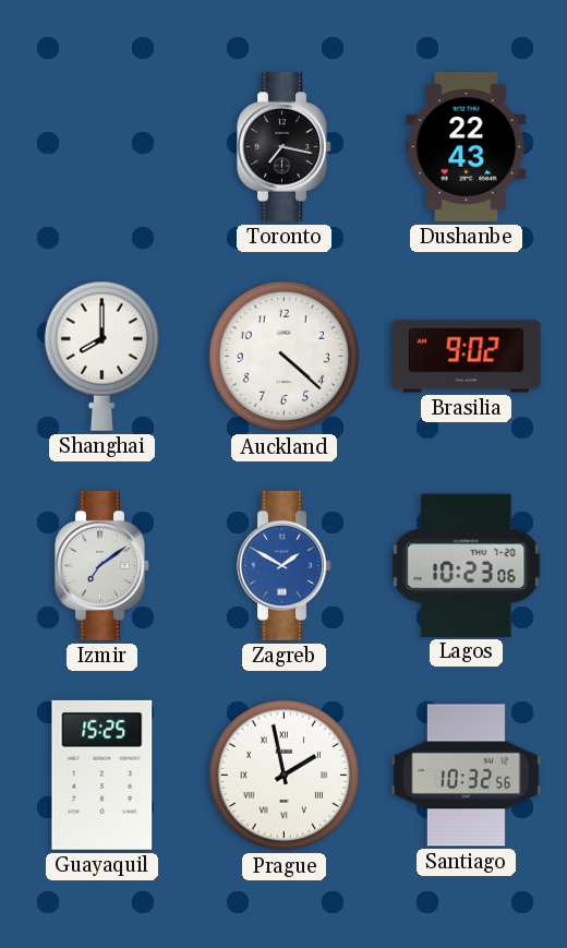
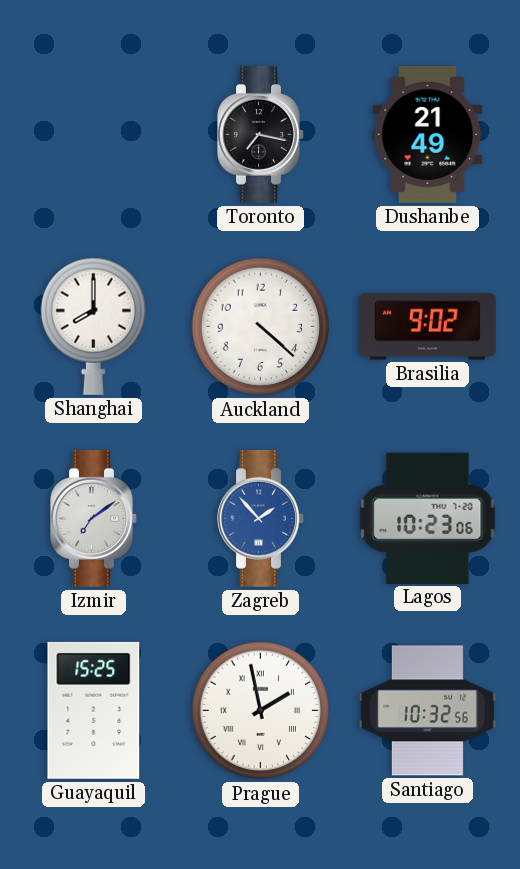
Dushanbe: 22:43 -> 21:49
Zagreb: 1:50 -> 1:53
